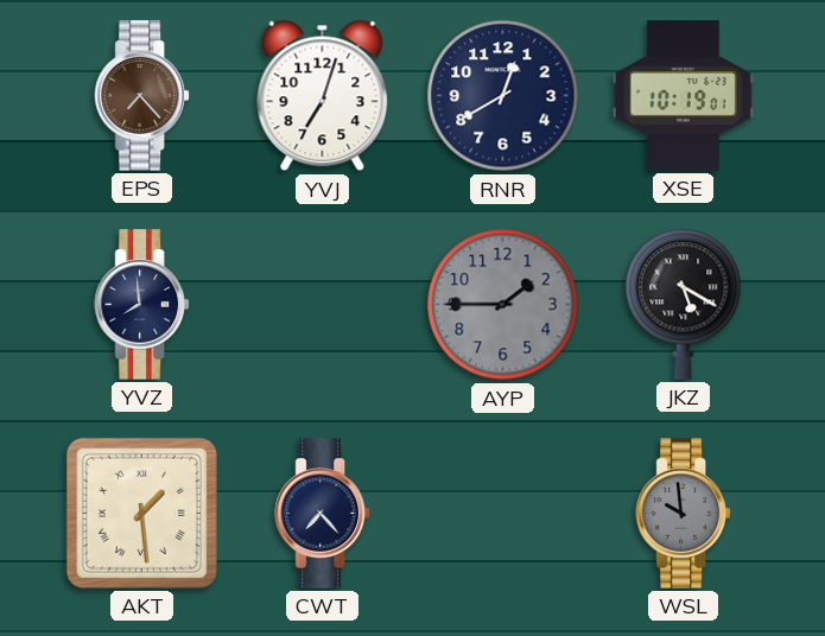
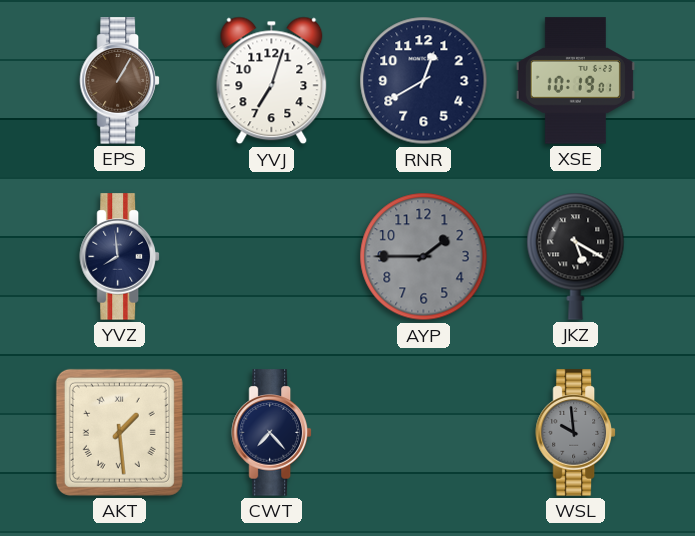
EPS: 7:23 -> 1:05
